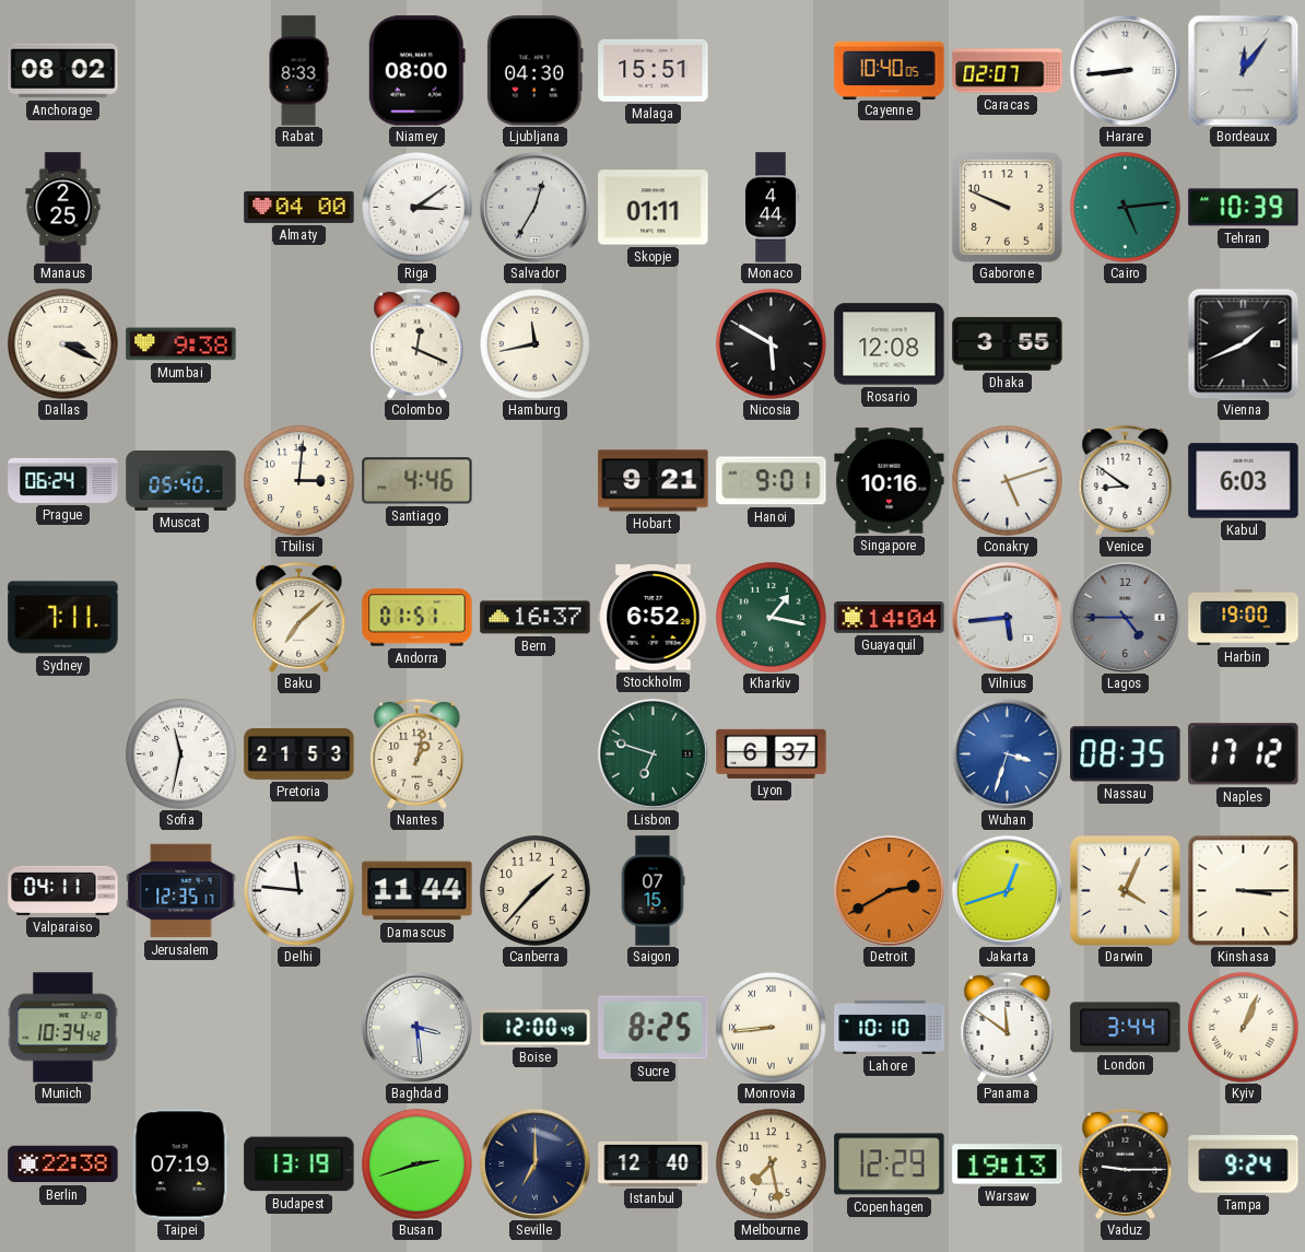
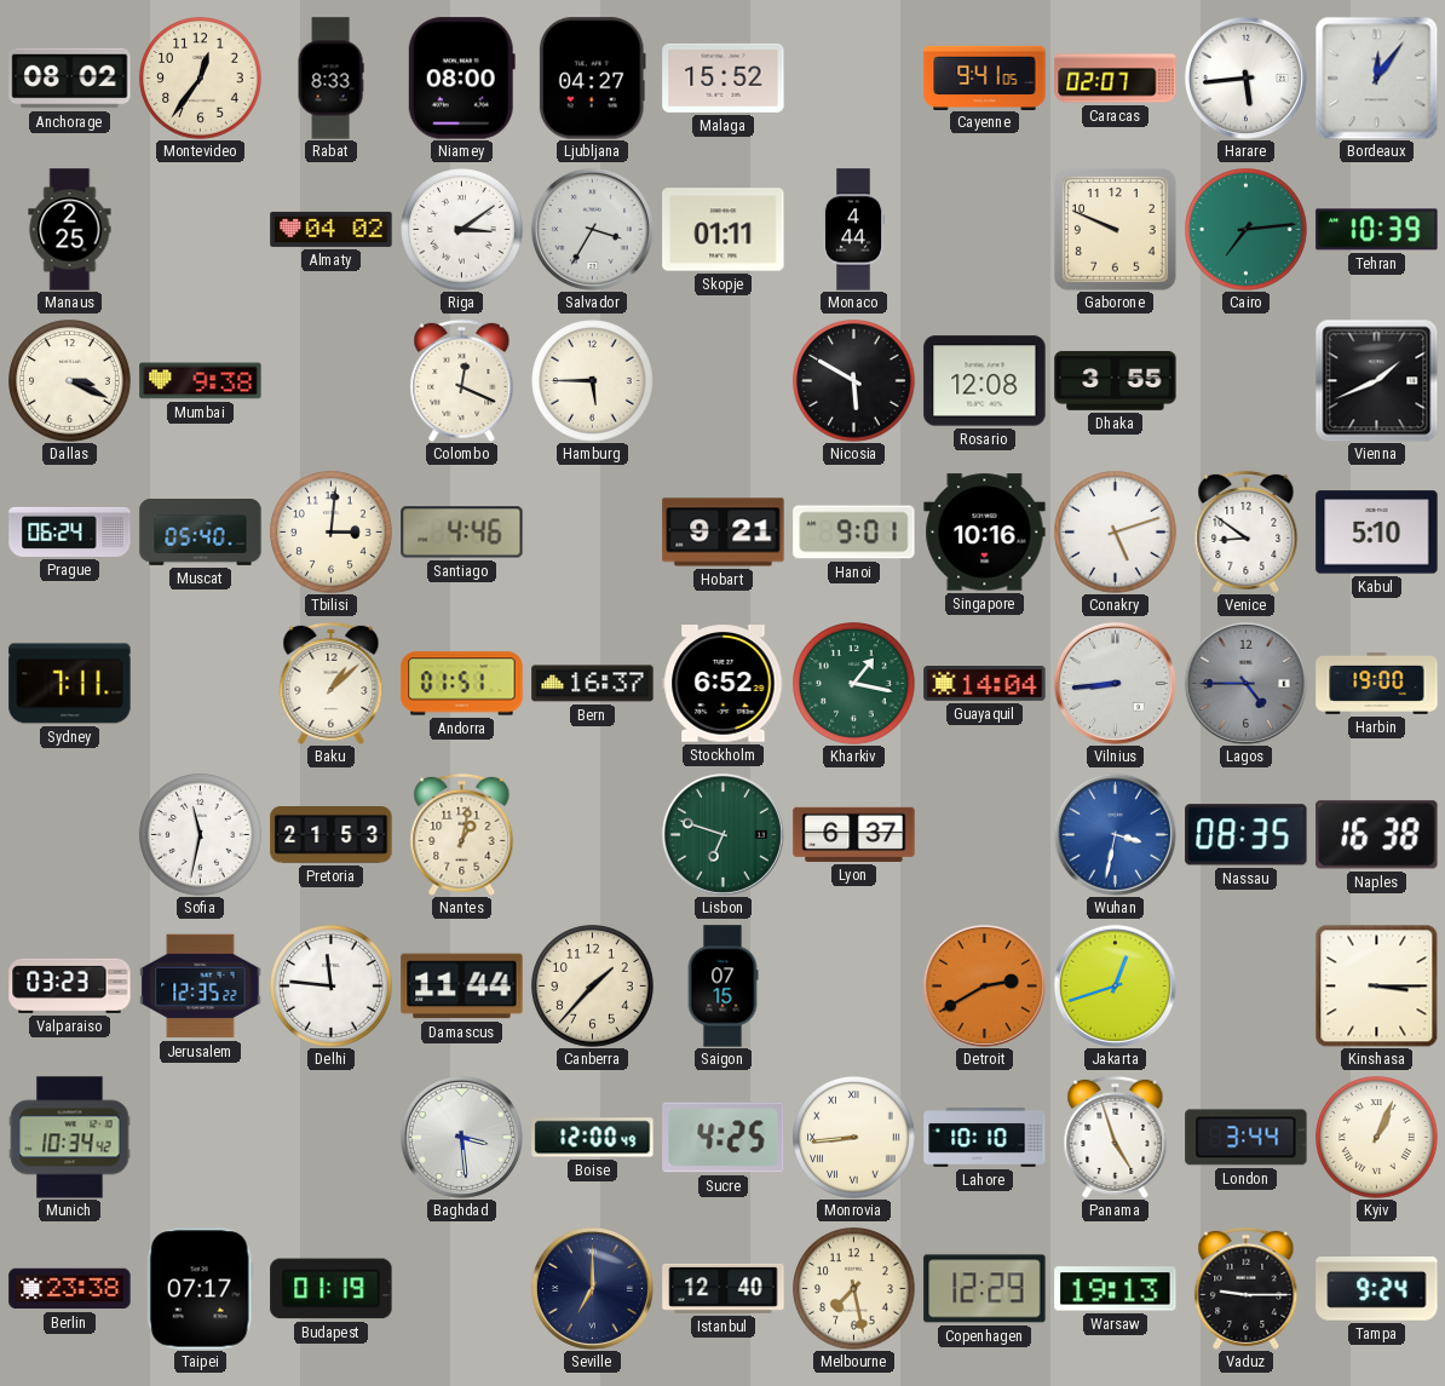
Montevideo: none -> 12:36
Ljubljana: 04:30 -> 04:27
Malaga: 15:51 -> 15:52
Cayenne: 10:40 -> 9:41
Harare: 8:44 -> 5:44
Almaty: 04:00 -> 04:02
Salvador: 12:35 -> 3:35
Cairo: 5:14 -> 7:14
Hamburg: 11:43 -> 5:45
Kabul: 6:03 -> 5:10
Baku: 7:08 -> 1:08
Vilnius: 5:44 -> 8:44
Wuhan: 3:33 -> 3:32
Naples: 17:12 -> 16:38
Valparaiso: 04:11 -> 03:23
Jerusalem: 12:35:17 -> 12:35:22
Darwin: 4:04 -> none
Sucre: 8:25 -> 4:25
Panama: 11:51 -> 4:57
Berlin: 22:38 -> 23:38
Taipei: 07:19 -> 07:17
Budapest: 13:19 -> 01:19
Busan: 2:42 -> none
